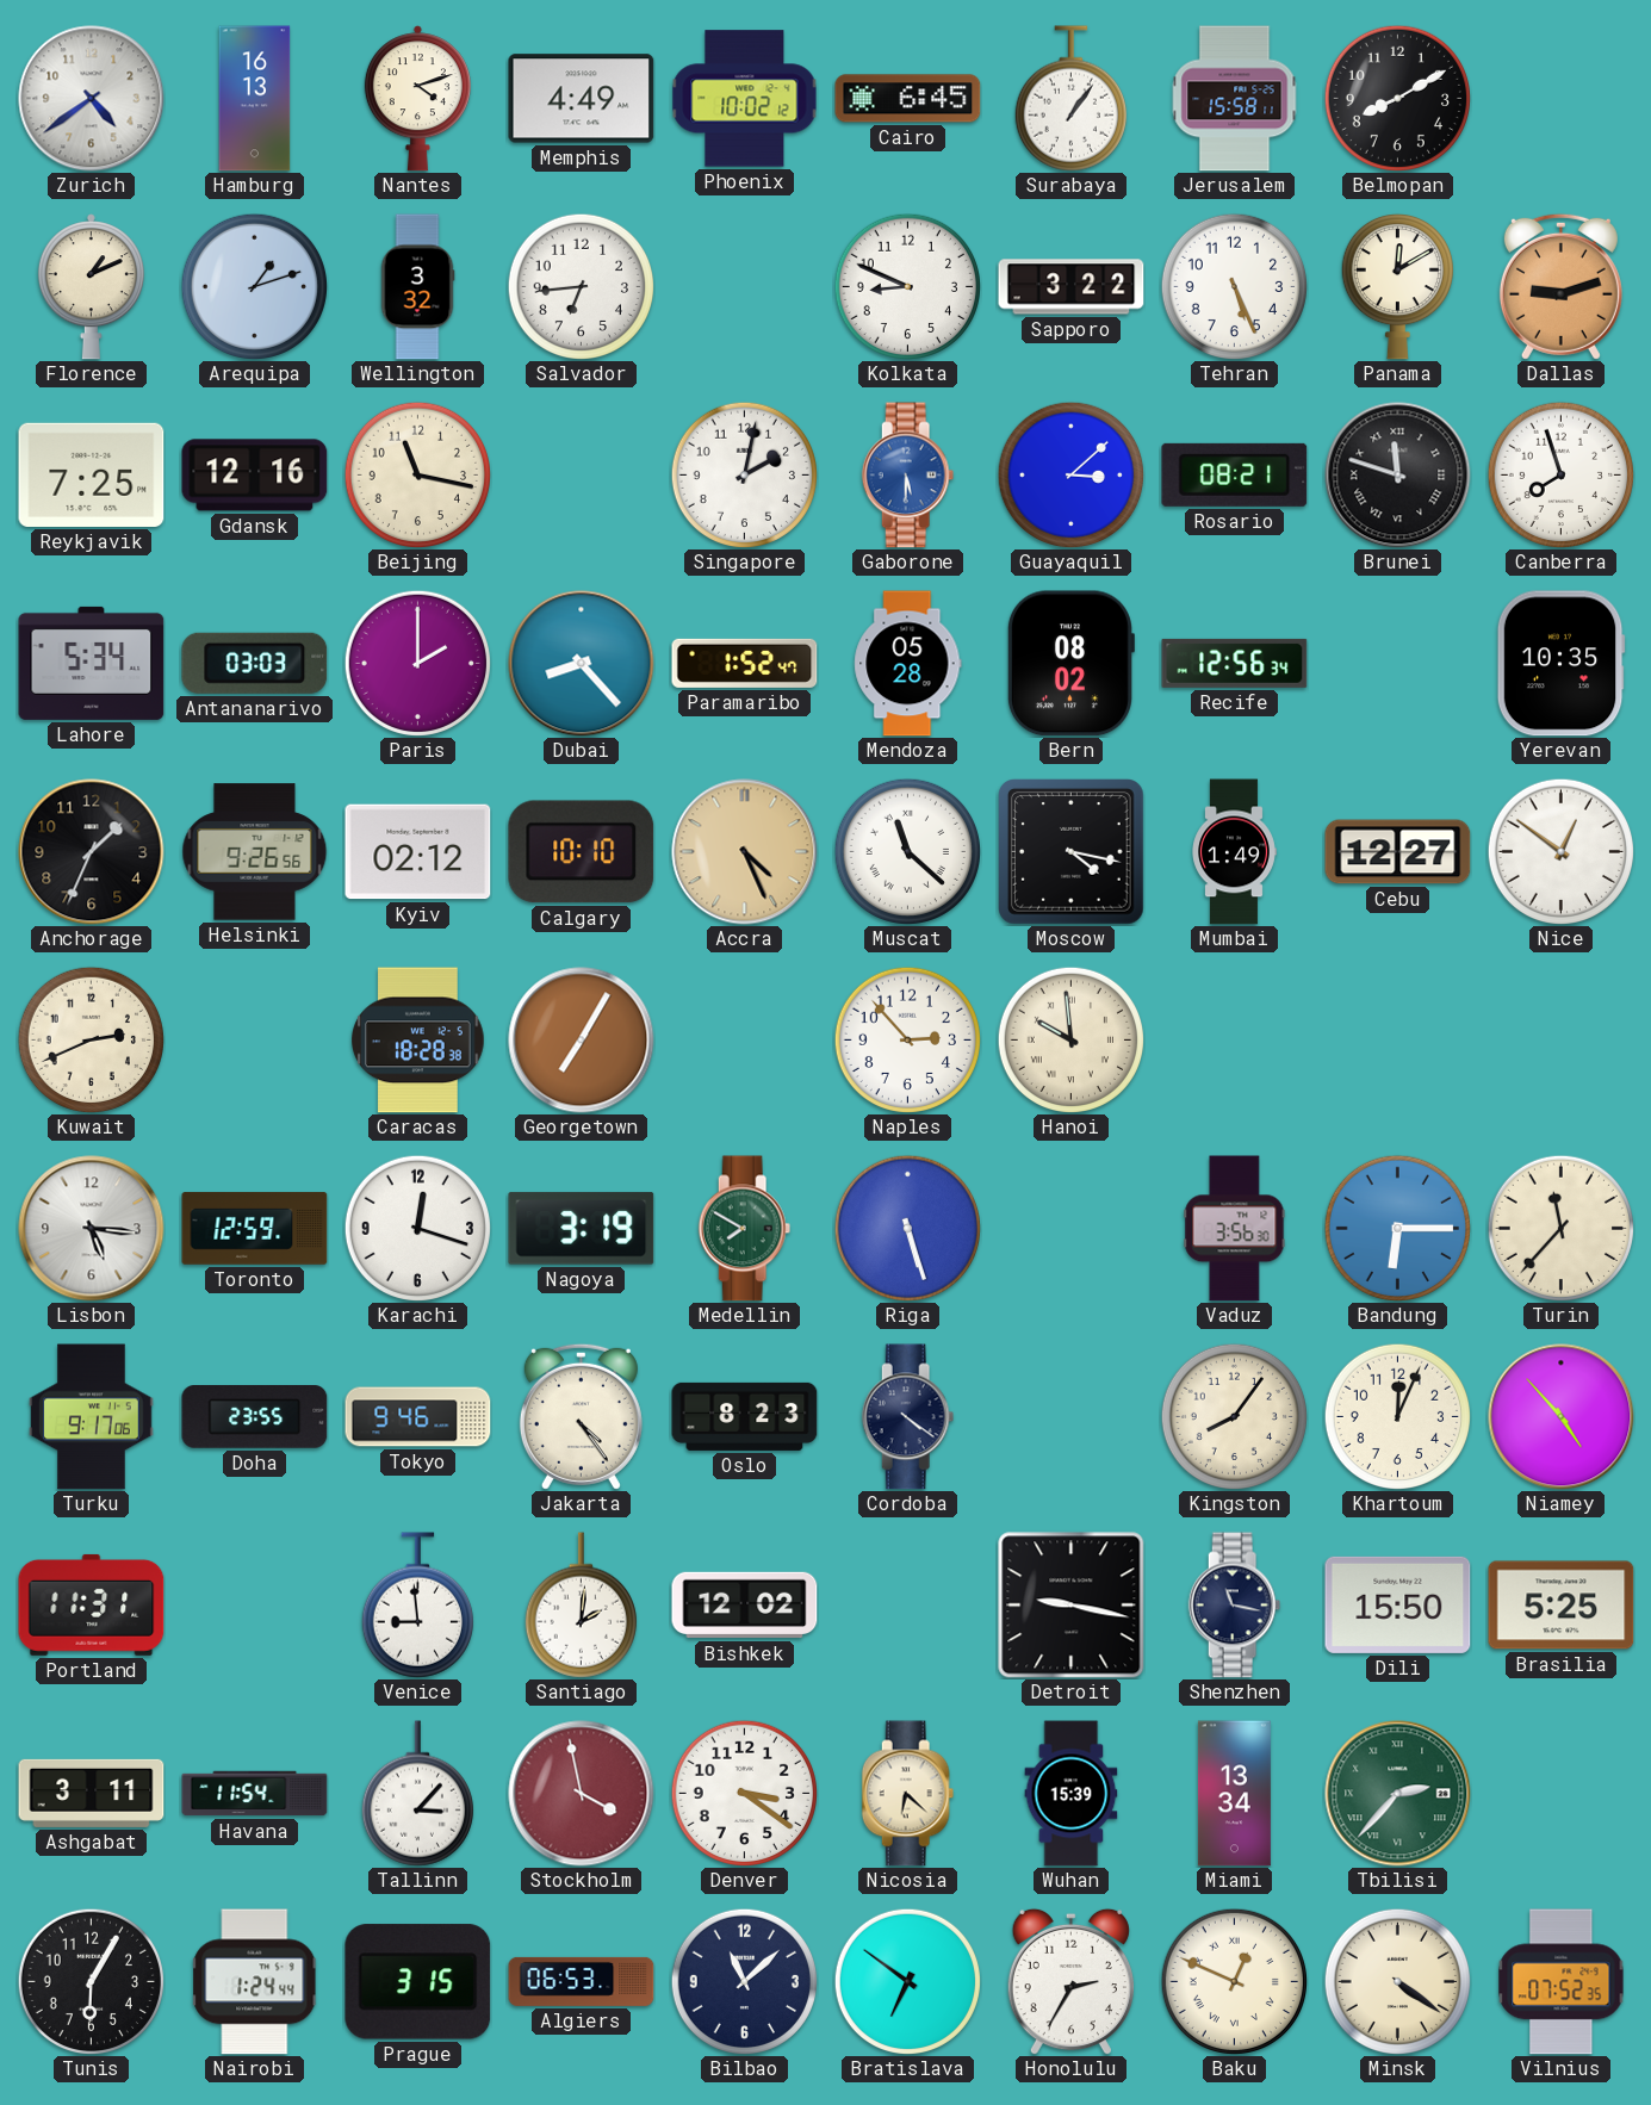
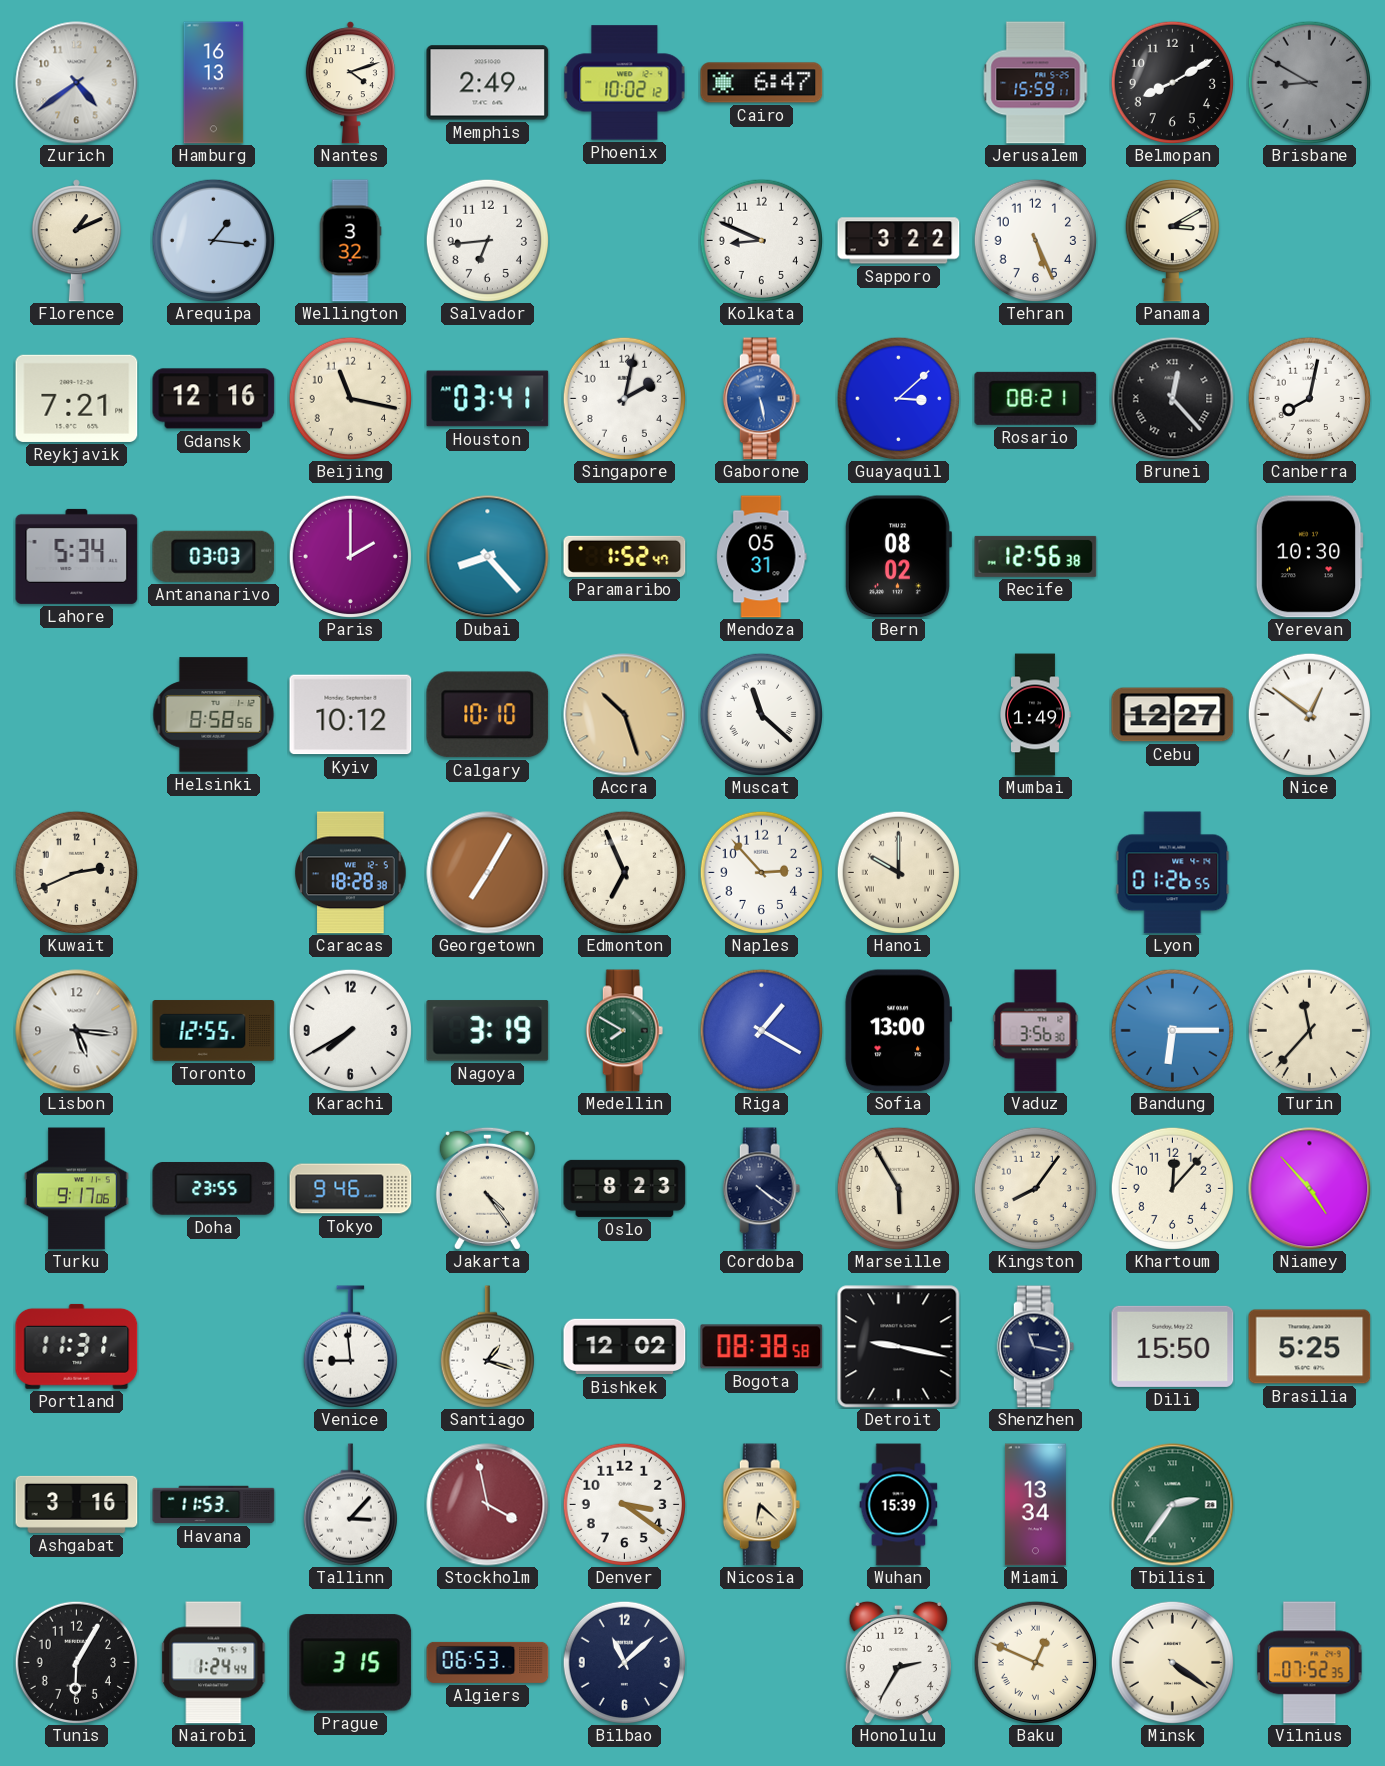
Memphis: 4:49 -> 2:49
Cairo: 6:45 -> 6:47
Surabaya: 1:06 -> none
Jerusalem: 15:58 -> 15:59
Brisbane: none -> 8:50
Arequipa: 1:12 -> 1:16
Panama: 12:10 -> 3:10
Dallas: 9:12 -> none
Reykjavik: 7:25 -> 7:21
Houston: none -> 03:41
Gaborone: 5:30 -> 5:28
Brunei: 11:48 -> 12:23
Canberra: 7:57 -> 8:02
Mendoza: 05:28 -> 05:31
Recife: 12:56:34 -> 12:56:38
Yerevan: 10:35 -> 10:30
Anchorage: 1:34 -> none
Helsinki: 9:26 -> 8:58
Kyiv: 02:12 -> 10:12
Accra: 4:26 -> 10:27
Moscow: 4:17 -> none
Edmonton: none -> 6:56
Hanoi: 9:59 -> 10:00
Lyon: none -> 01:26
Toronto: 12:59 -> 12:55
Karachi: 12:18 -> 7:40
Riga: 5:27 -> 1:20
Sofia: none -> 13:00
Marseille: none -> 5:55
Khartoum: 12:04 -> 12:07
Santiago: 2:01 -> 1:18
Bogota: none -> 08:38
Ashgabat: 3:11 -> 3:16
Havana: 11:54 -> 11:53
Tbilisi: 2:37 -> 2:36
Bratislava: 6:51 -> none
